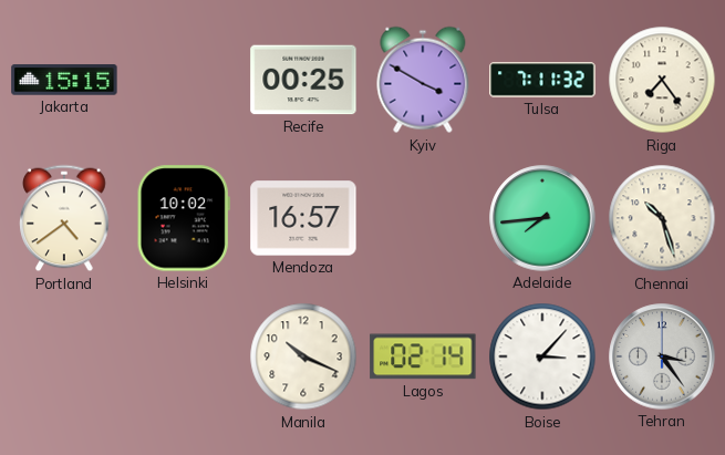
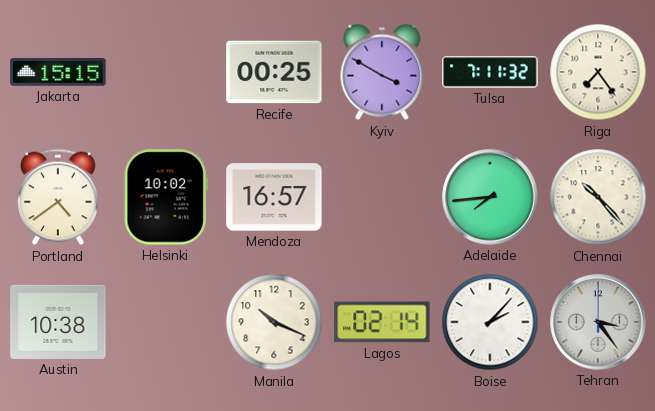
Chennai: 10:27 -> 10:23
Austin: none -> 10:38
Boise: 3:07 -> 2:07
